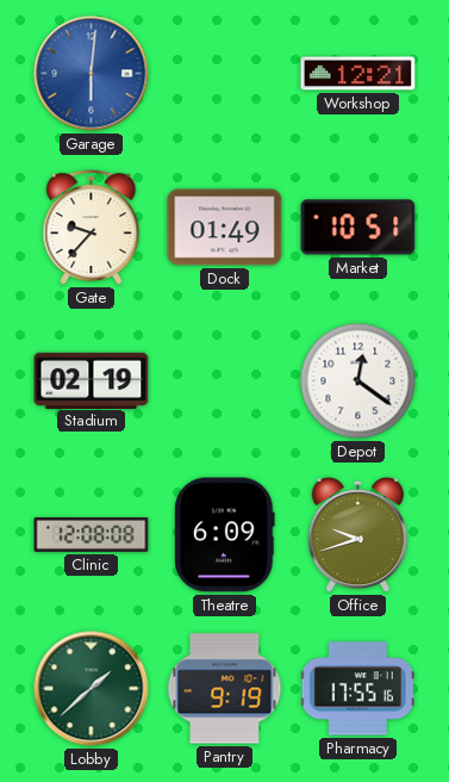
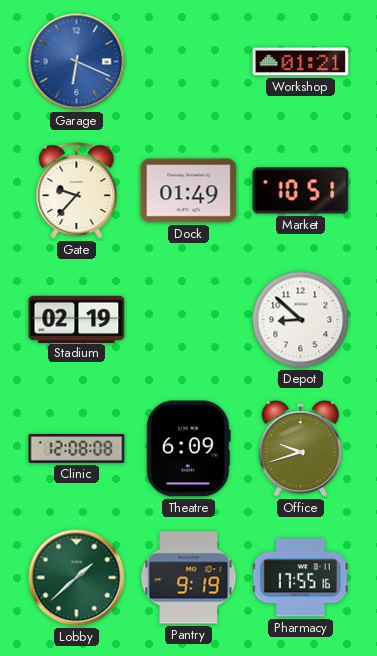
Garage: 6:01 -> 6:19
Workshop: 12:21 -> 01:21
Depot: 12:21 -> 8:52
